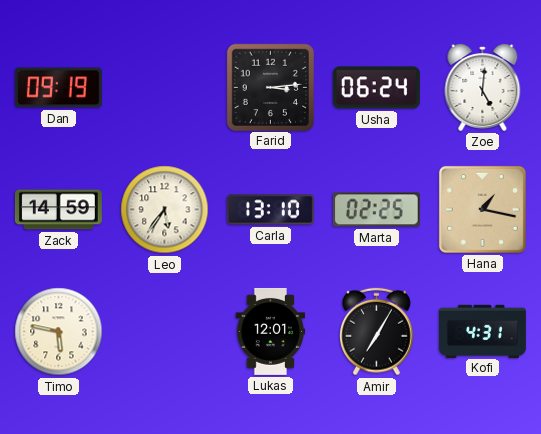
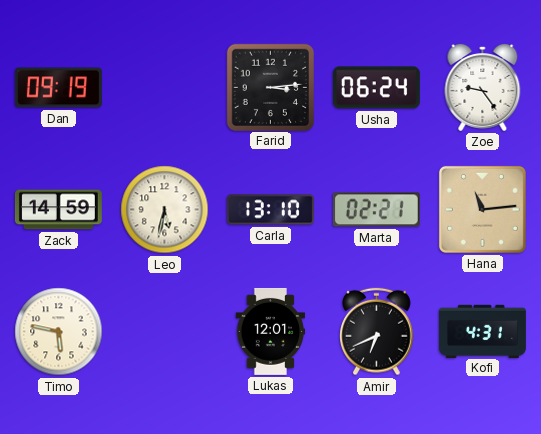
Zoe: 5:01 -> 9:24
Leo: 5:36 -> 5:32
Marta: 02:25 -> 02:21
Hana: 1:17 -> 11:14
Amir: 7:05 -> 6:41
